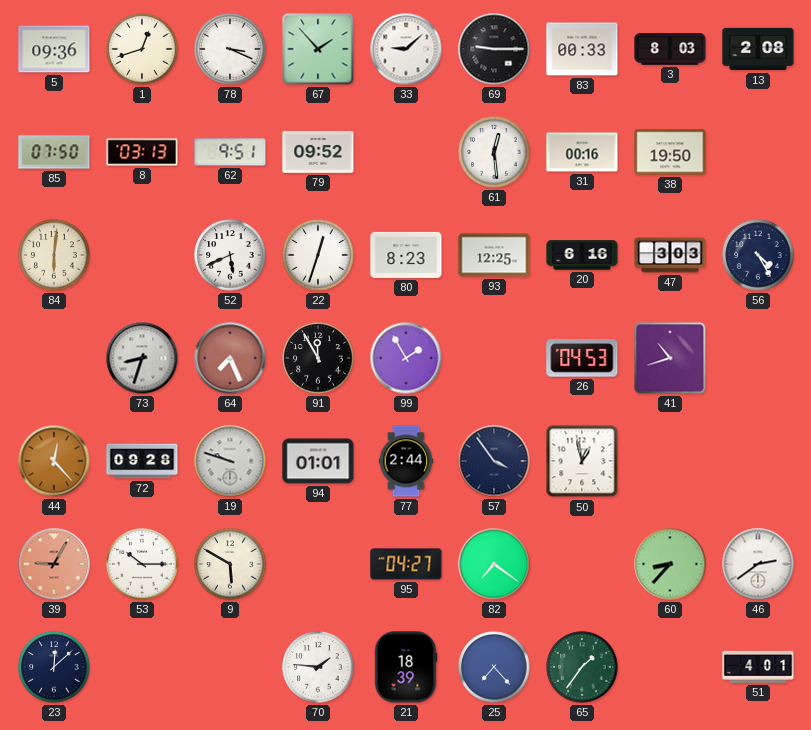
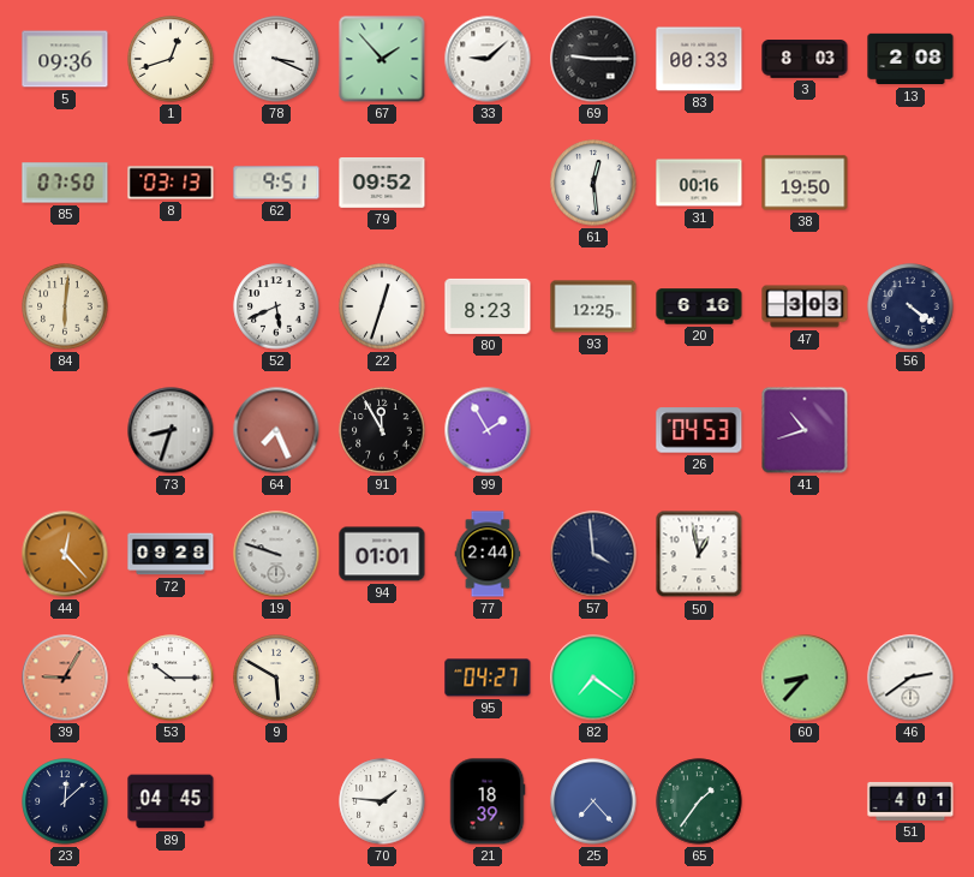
56: 4:25 -> 4:21
57: 3:54 -> 3:59
89: none -> 04:45
